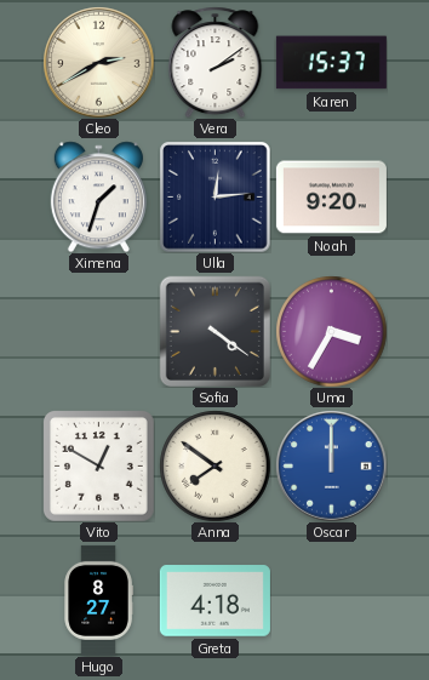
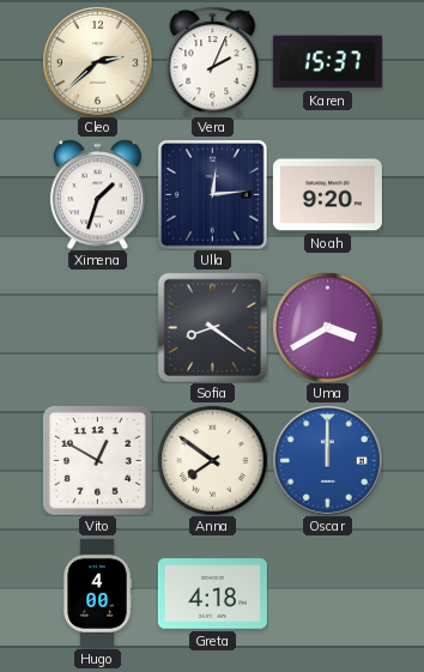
Cleo: 2:40 -> 2:38
Vera: 2:09 -> 2:04
Sofia: 4:21 -> 8:21
Uma: 3:35 -> 3:40
Hugo: 8:27 -> 4:00
